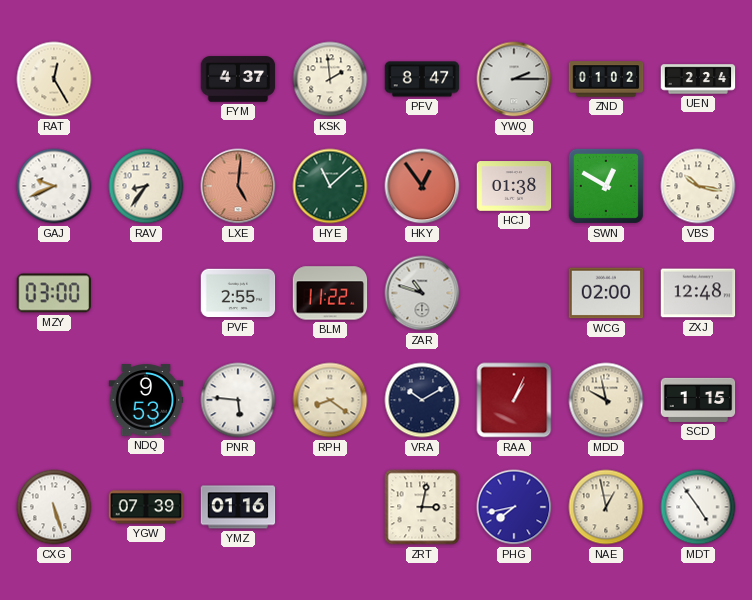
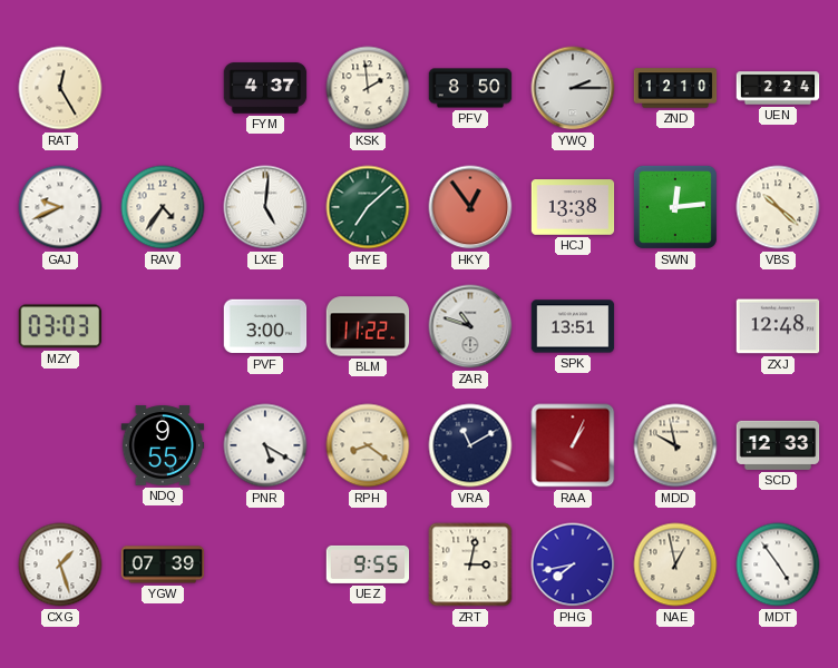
PFV: 8:47 -> 8:50
ZND: 01:02 -> 12:10
RAV: 8:36 -> 4:36
LXE dial: salmon -> white
HYE: 11:08 -> 7:08
HCJ: 01:38 -> 13:38
SWN: 12:50 -> 12:14
VBS: 10:17 -> 10:22
MZY: 03:00 -> 03:03
PVF: 2:55 -> 3:00
SPK: none -> 13:51
WCG: 02:00 -> none
NDQ: 9:53 -> 9:55
PNR: 5:46 -> 5:20
VRA: 10:10 -> 11:10
SCD: 1:15 -> 12:33
CXG: 5:27 -> 1:27
YMZ: 01:16 -> none
UEZ: none -> 9:55
